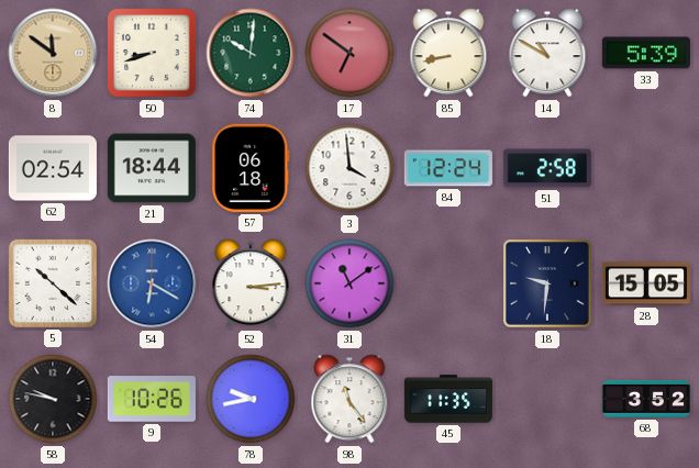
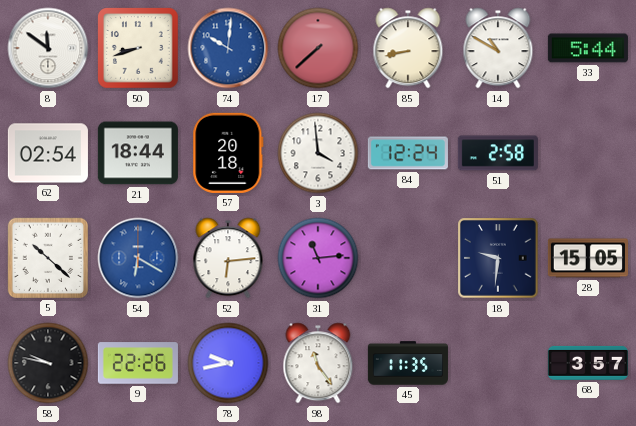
8 dial: champagne -> white
74 dial: green -> blue
17: 6:51 -> 7:38
33: 5:39 -> 5:44
57: 06:18 -> 20:18
52: 3:14 -> 6:14
31: 11:09 -> 11:14
9: 10:26 -> 22:26
68: 3:52 -> 3:57
